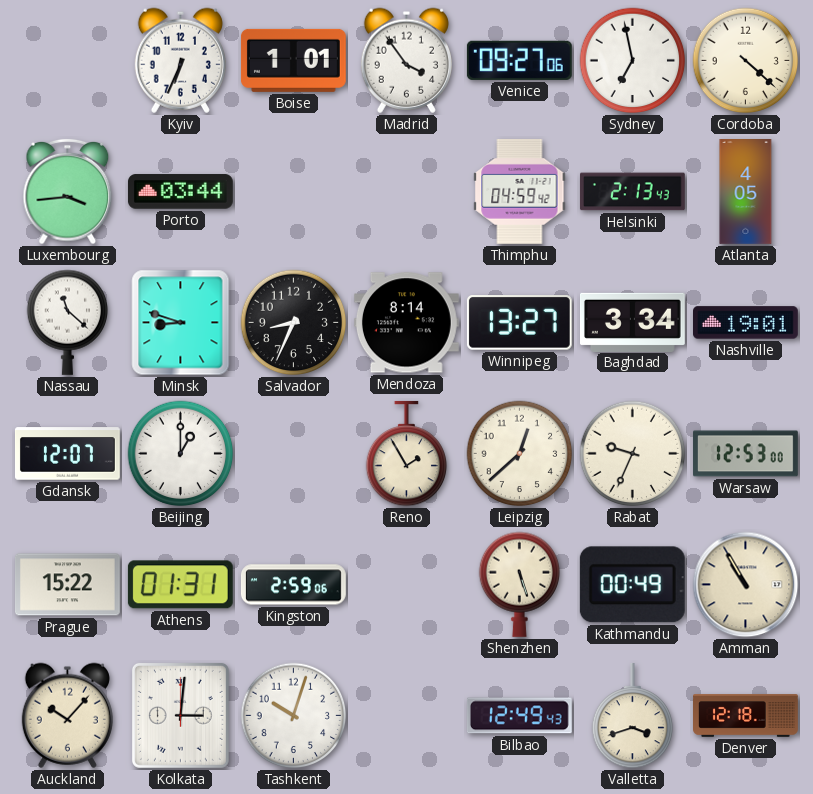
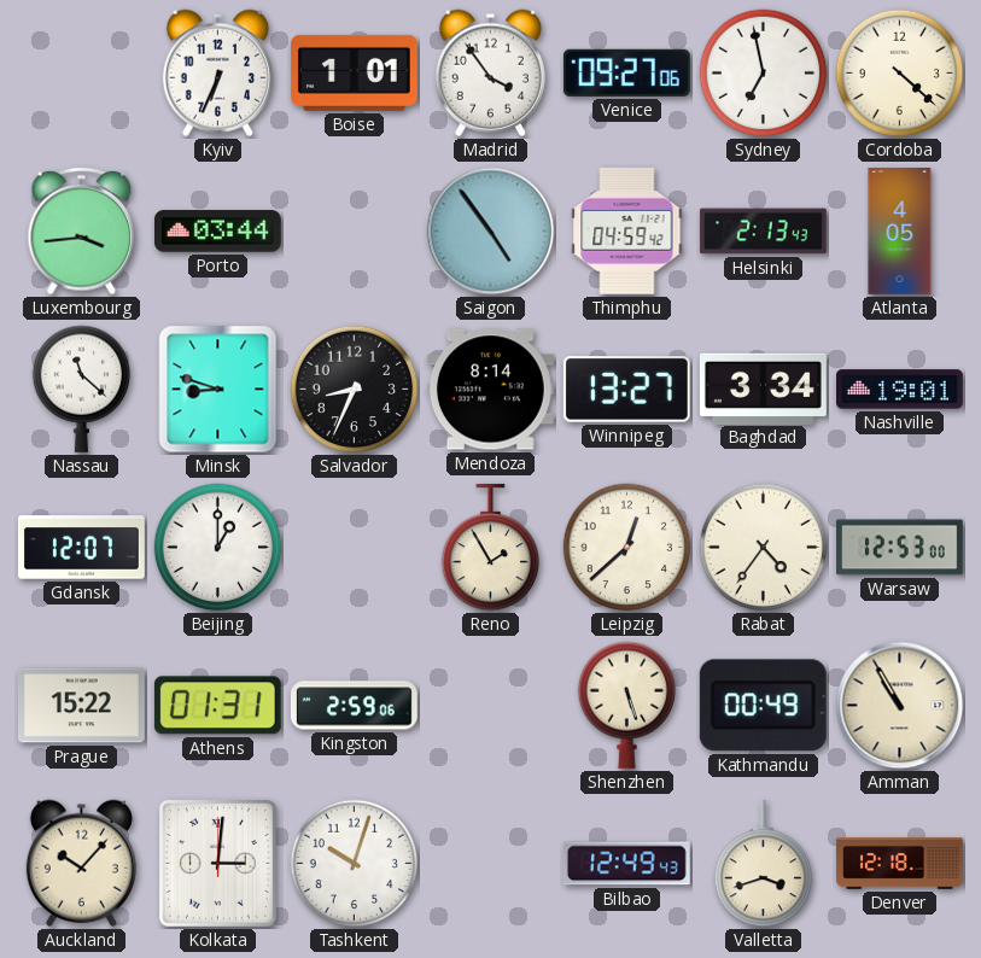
Saigon: none -> 4:54
Rabat: 9:34 -> 4:36
